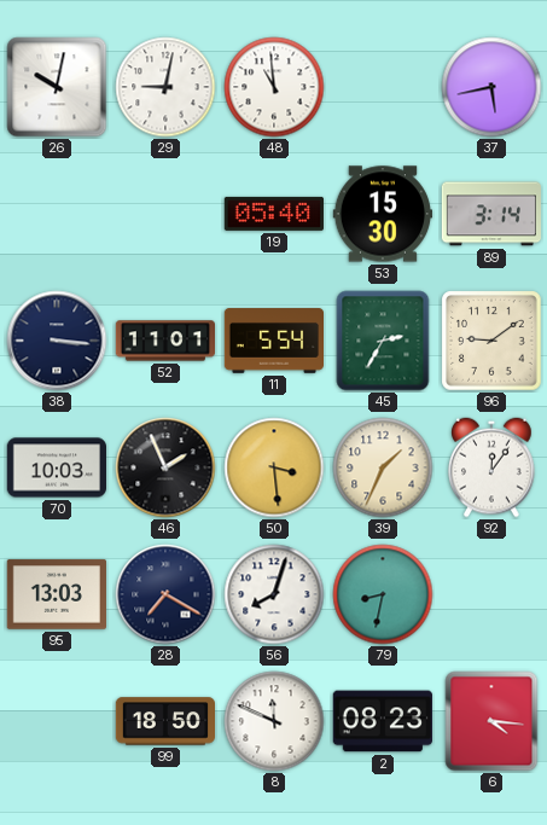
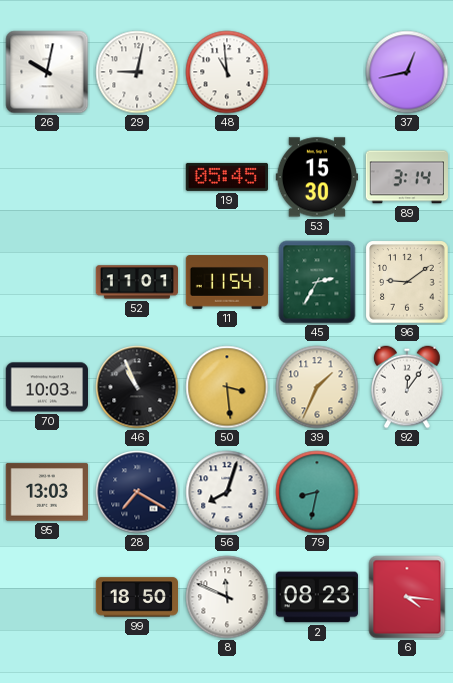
37: 5:43 -> 12:43
19: 05:40 -> 05:45
38: 3:16 -> none
11: 5:54 -> 11:54
46: 1:56 -> 10:56
